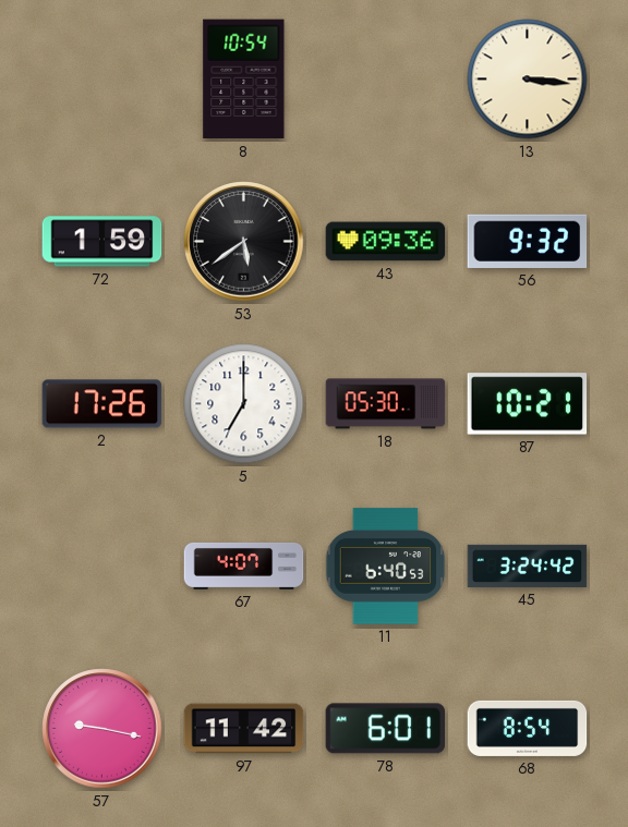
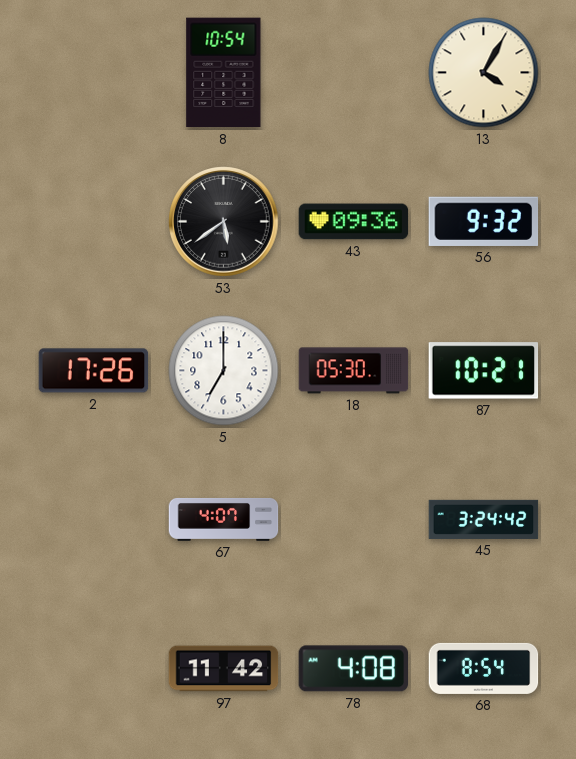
13: 3:16 -> 4:05
72: 1:59 -> none
11: 6:40 -> none
57: 9:17 -> none
78: 6:01 -> 4:08
